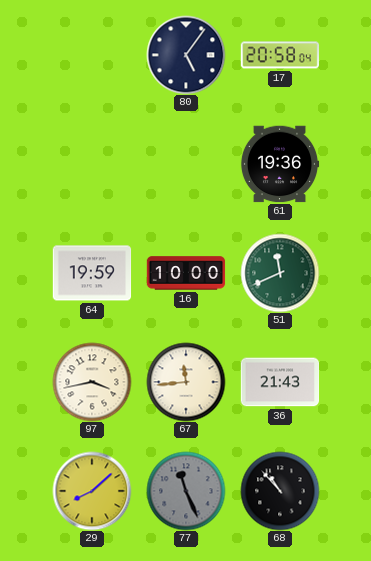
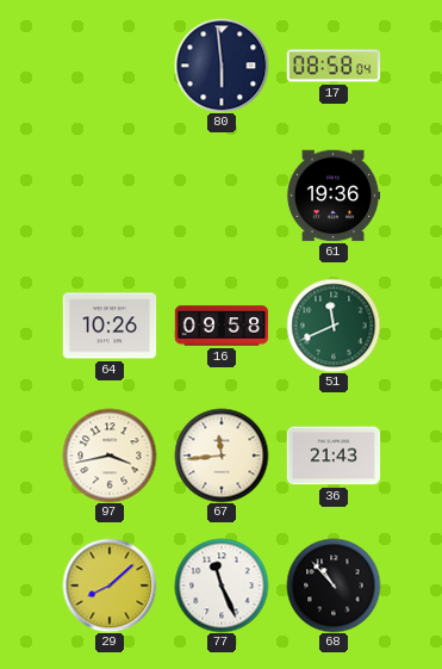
80: 5:06 -> 5:59
17: 20:58 -> 08:58
64: 19:59 -> 10:26
16: 10:00 -> 09:58
77 dial: grey -> white
